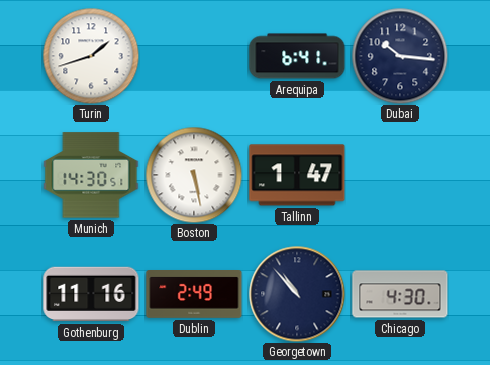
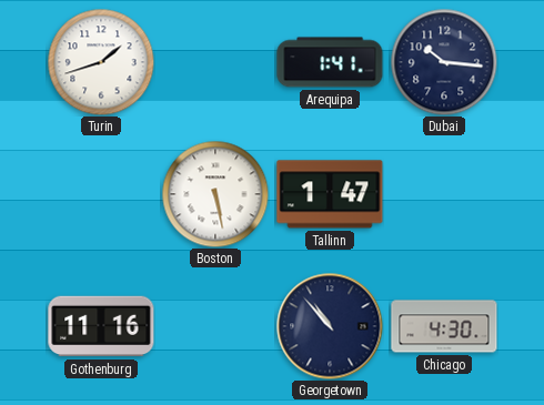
Arequipa: 6:41 -> 1:41
Munich: 14:30 -> none
Dublin: 2:49 -> none
